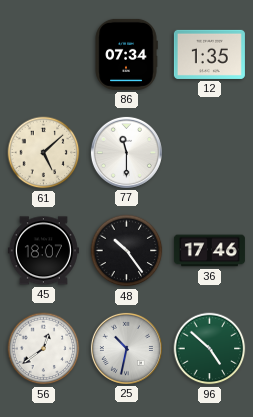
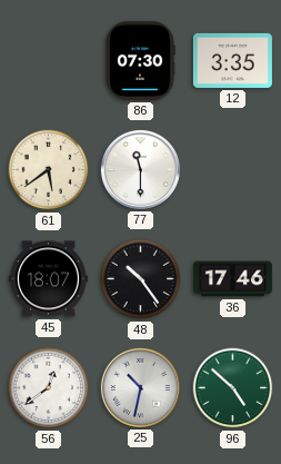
86: 07:34 -> 07:30
12: 1:35 -> 3:35
61: 5:08 -> 5:39
